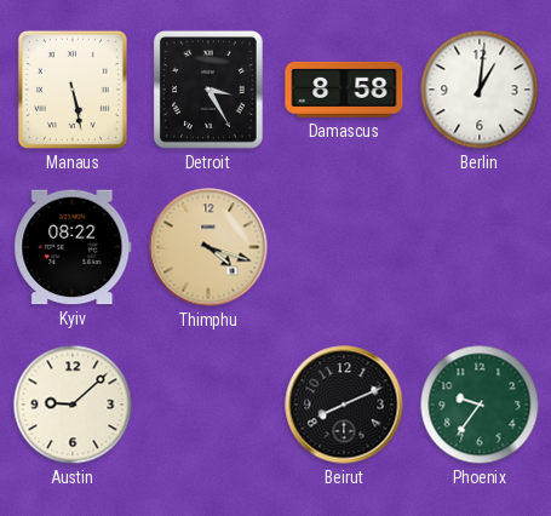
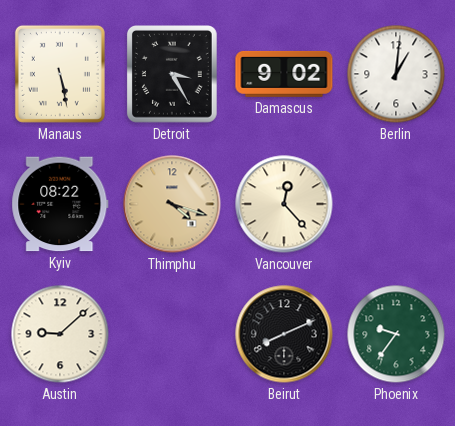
Damascus: 8:58 -> 9:02
Vancouver: none -> 12:23
